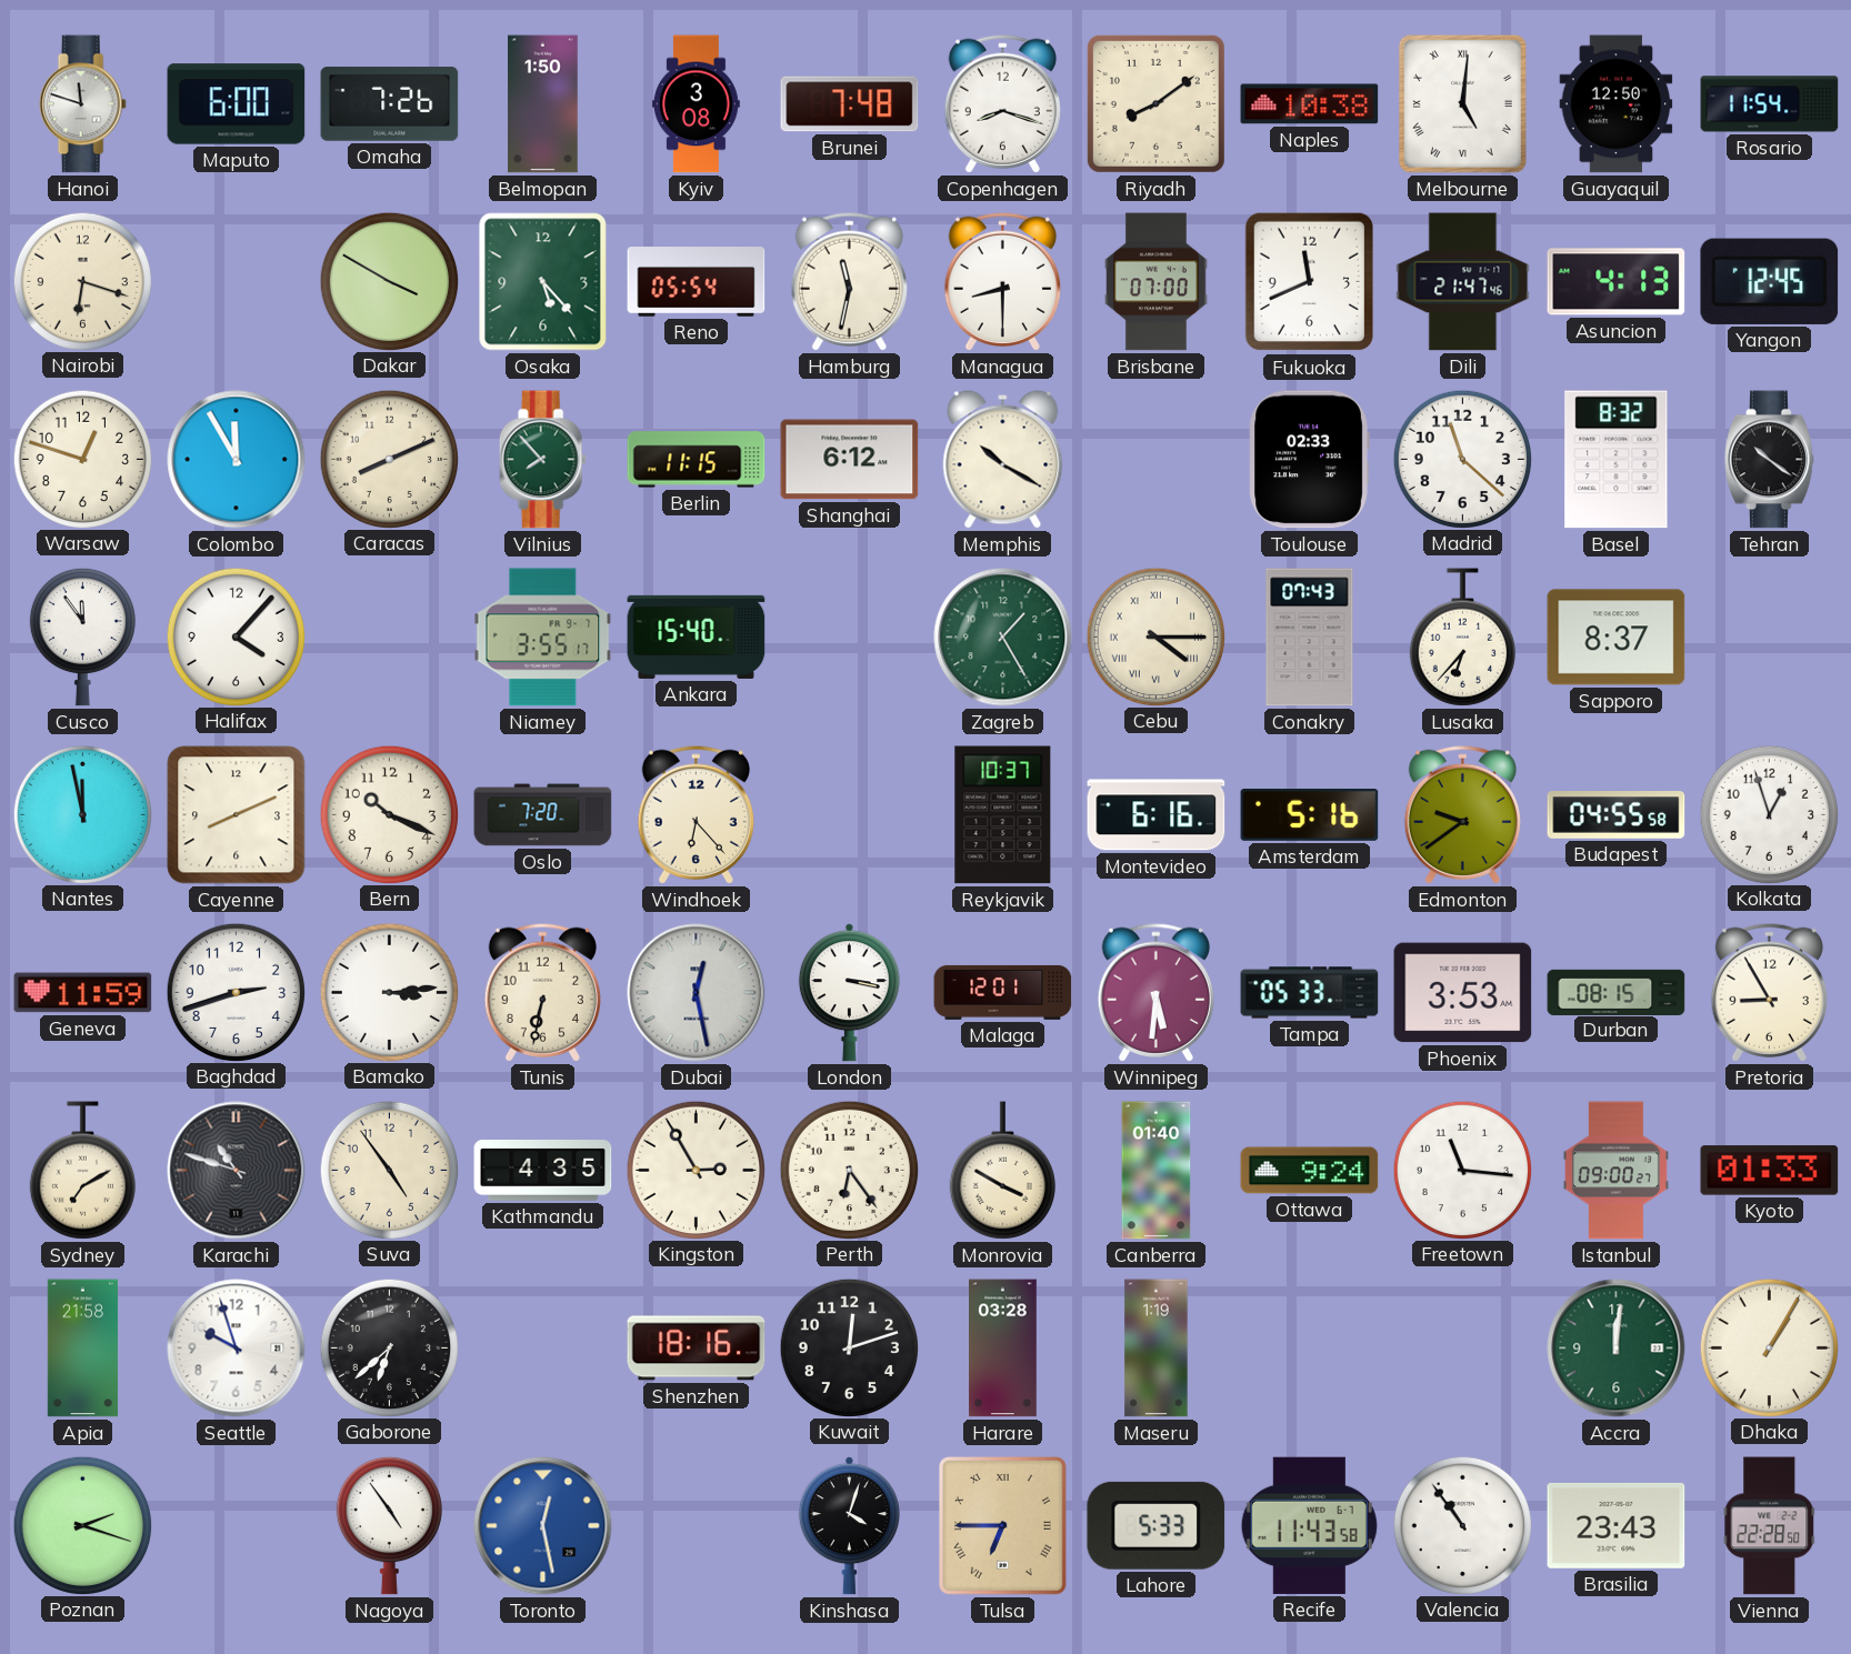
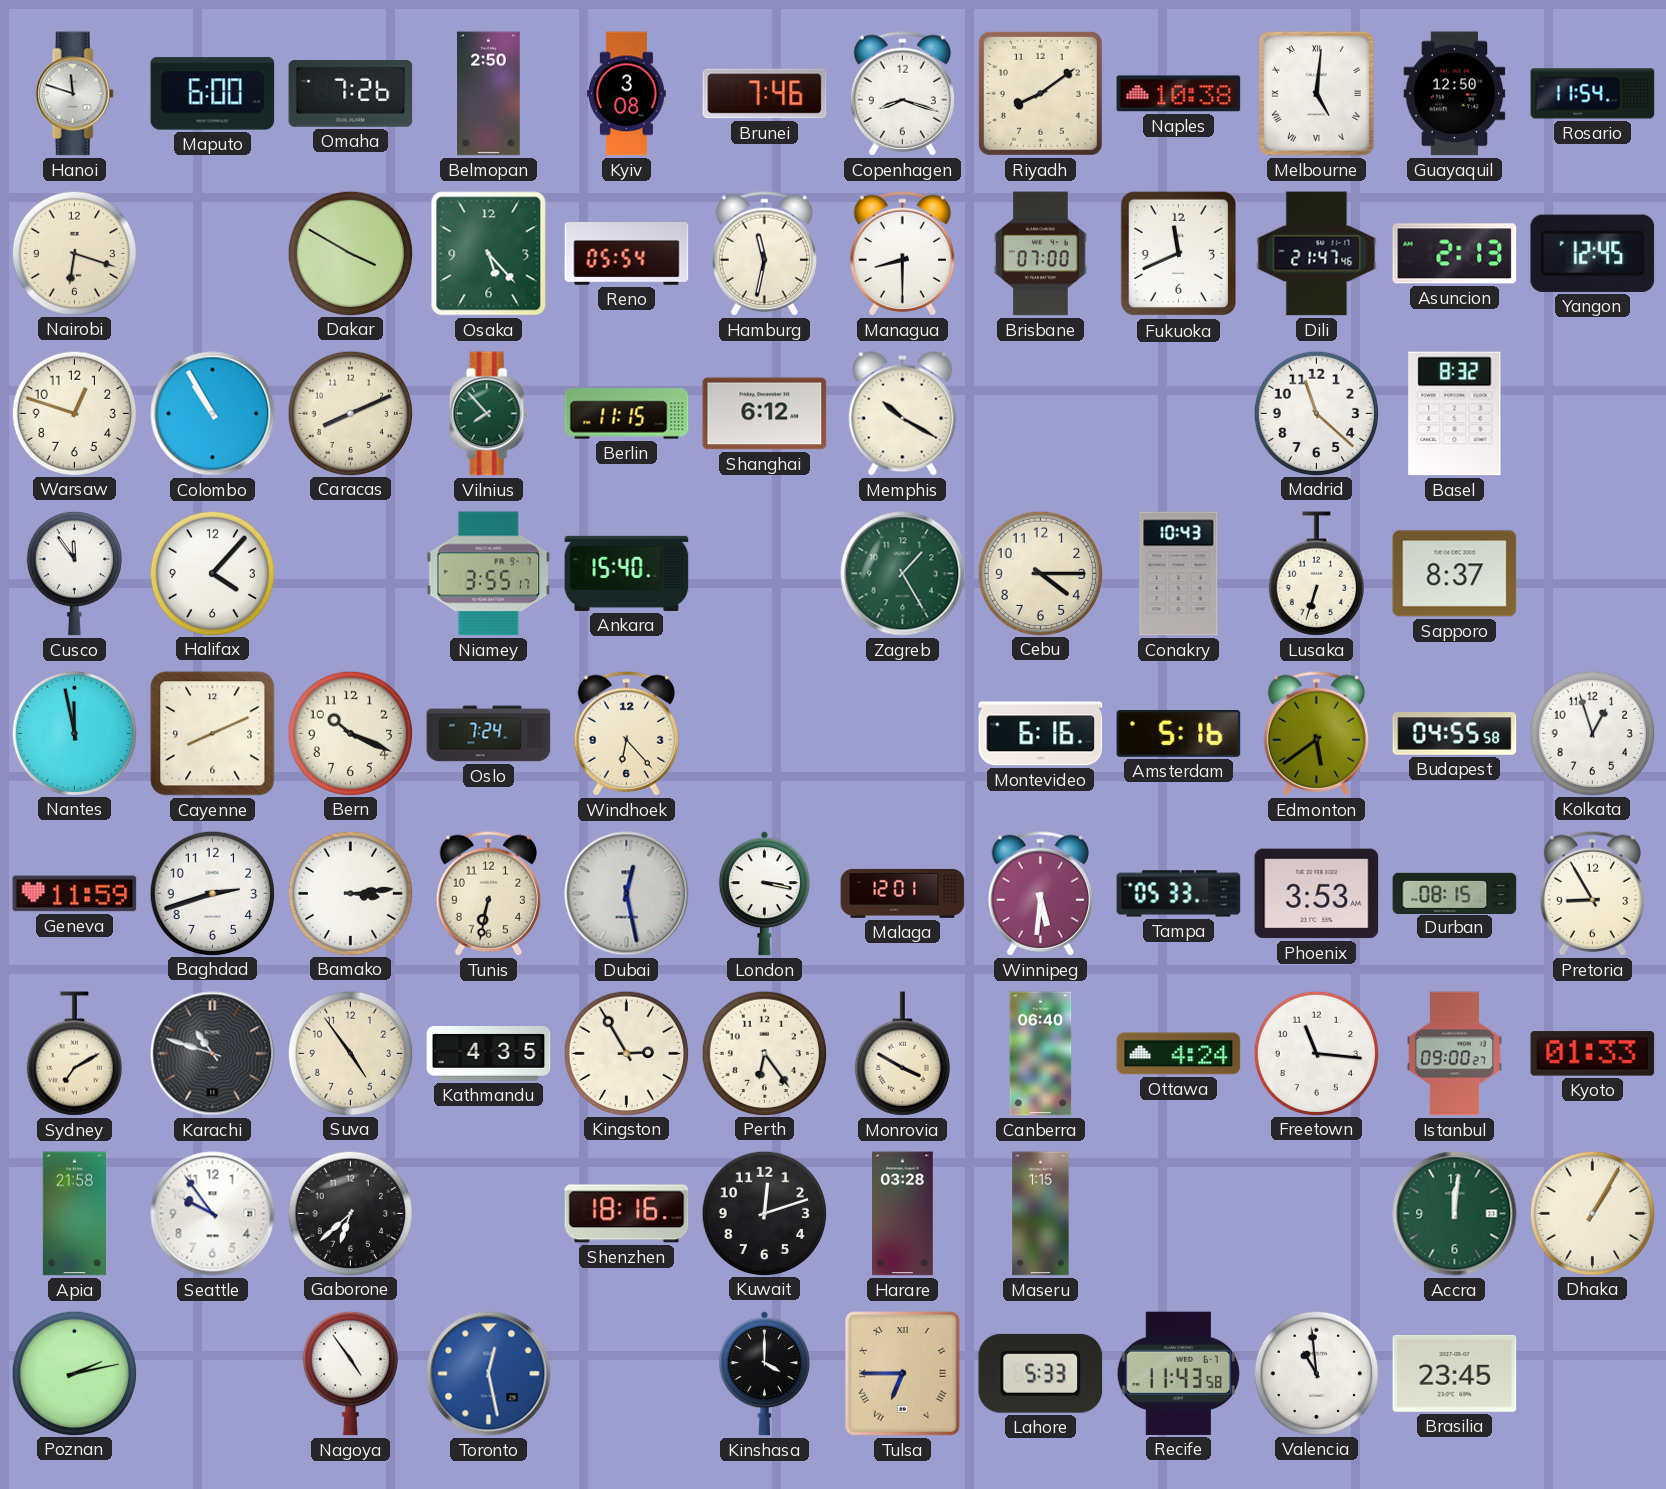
Belmopan: 1:50 -> 2:50
Brunei: 7:48 -> 7:46
Asuncion: 4:13 -> 2:13
Colombo: 11:55 -> 10:55
Toulouse: 02:33 -> none
Tehran: 10:21 -> none
Cebu numerals: Roman -> Arabic
Conakry: 07:43 -> 10:43
Lusaka: 6:37 -> 6:33
Oslo: 7:20 -> 7:24
Reykjavik: 10:37 -> none
Edmonton: 9:39 -> 5:39
Canberra: 01:40 -> 06:40
Ottawa: 9:24 -> 4:24
Seattle: 9:57 -> 9:54
Maseru: 1:19 -> 1:15
Poznan: 2:18 -> 2:13
Kinshasa: 4:03 -> 4:00
Valencia: 10:54 -> 10:59
Brasilia: 23:43 -> 23:45
Vienna: 22:28 -> none
